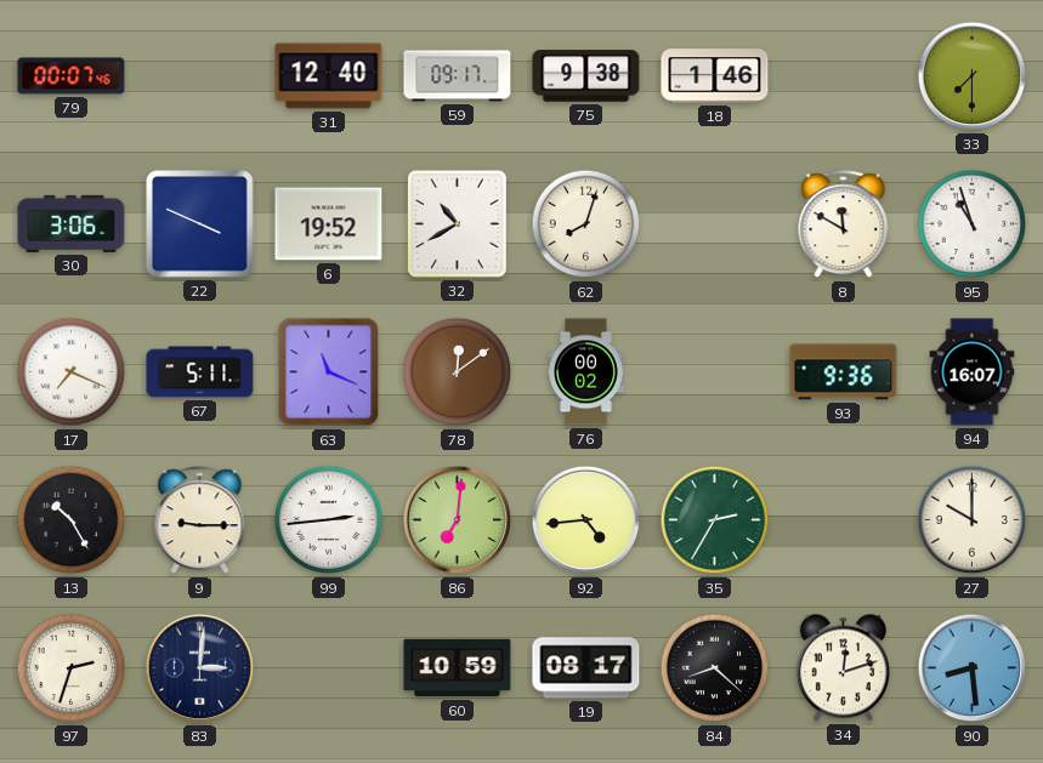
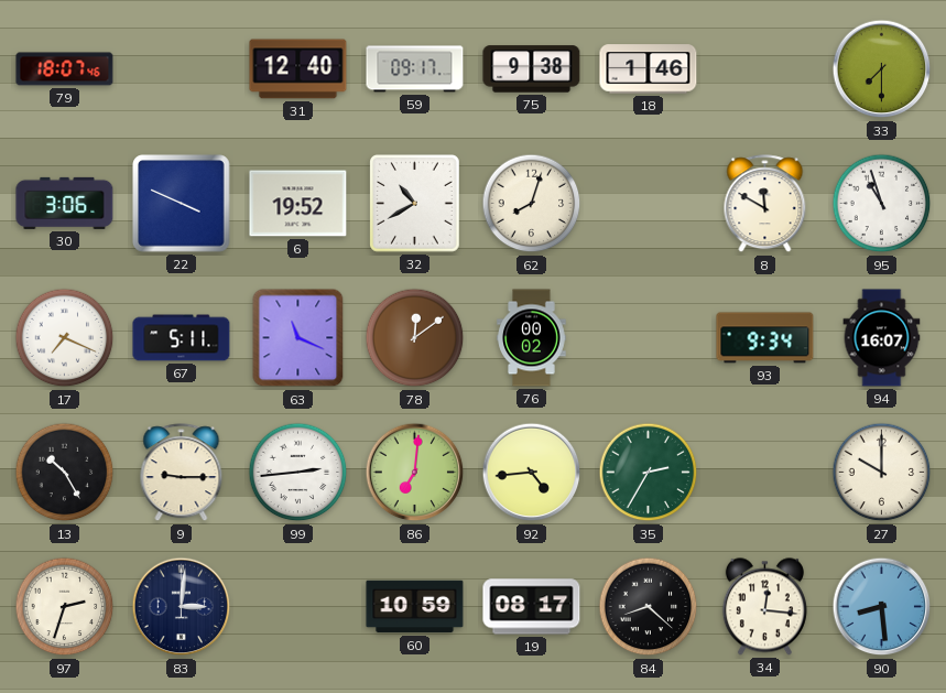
79: 00:07 -> 18:07
93: 9:36 -> 9:34
34: 12:12 -> 12:16
